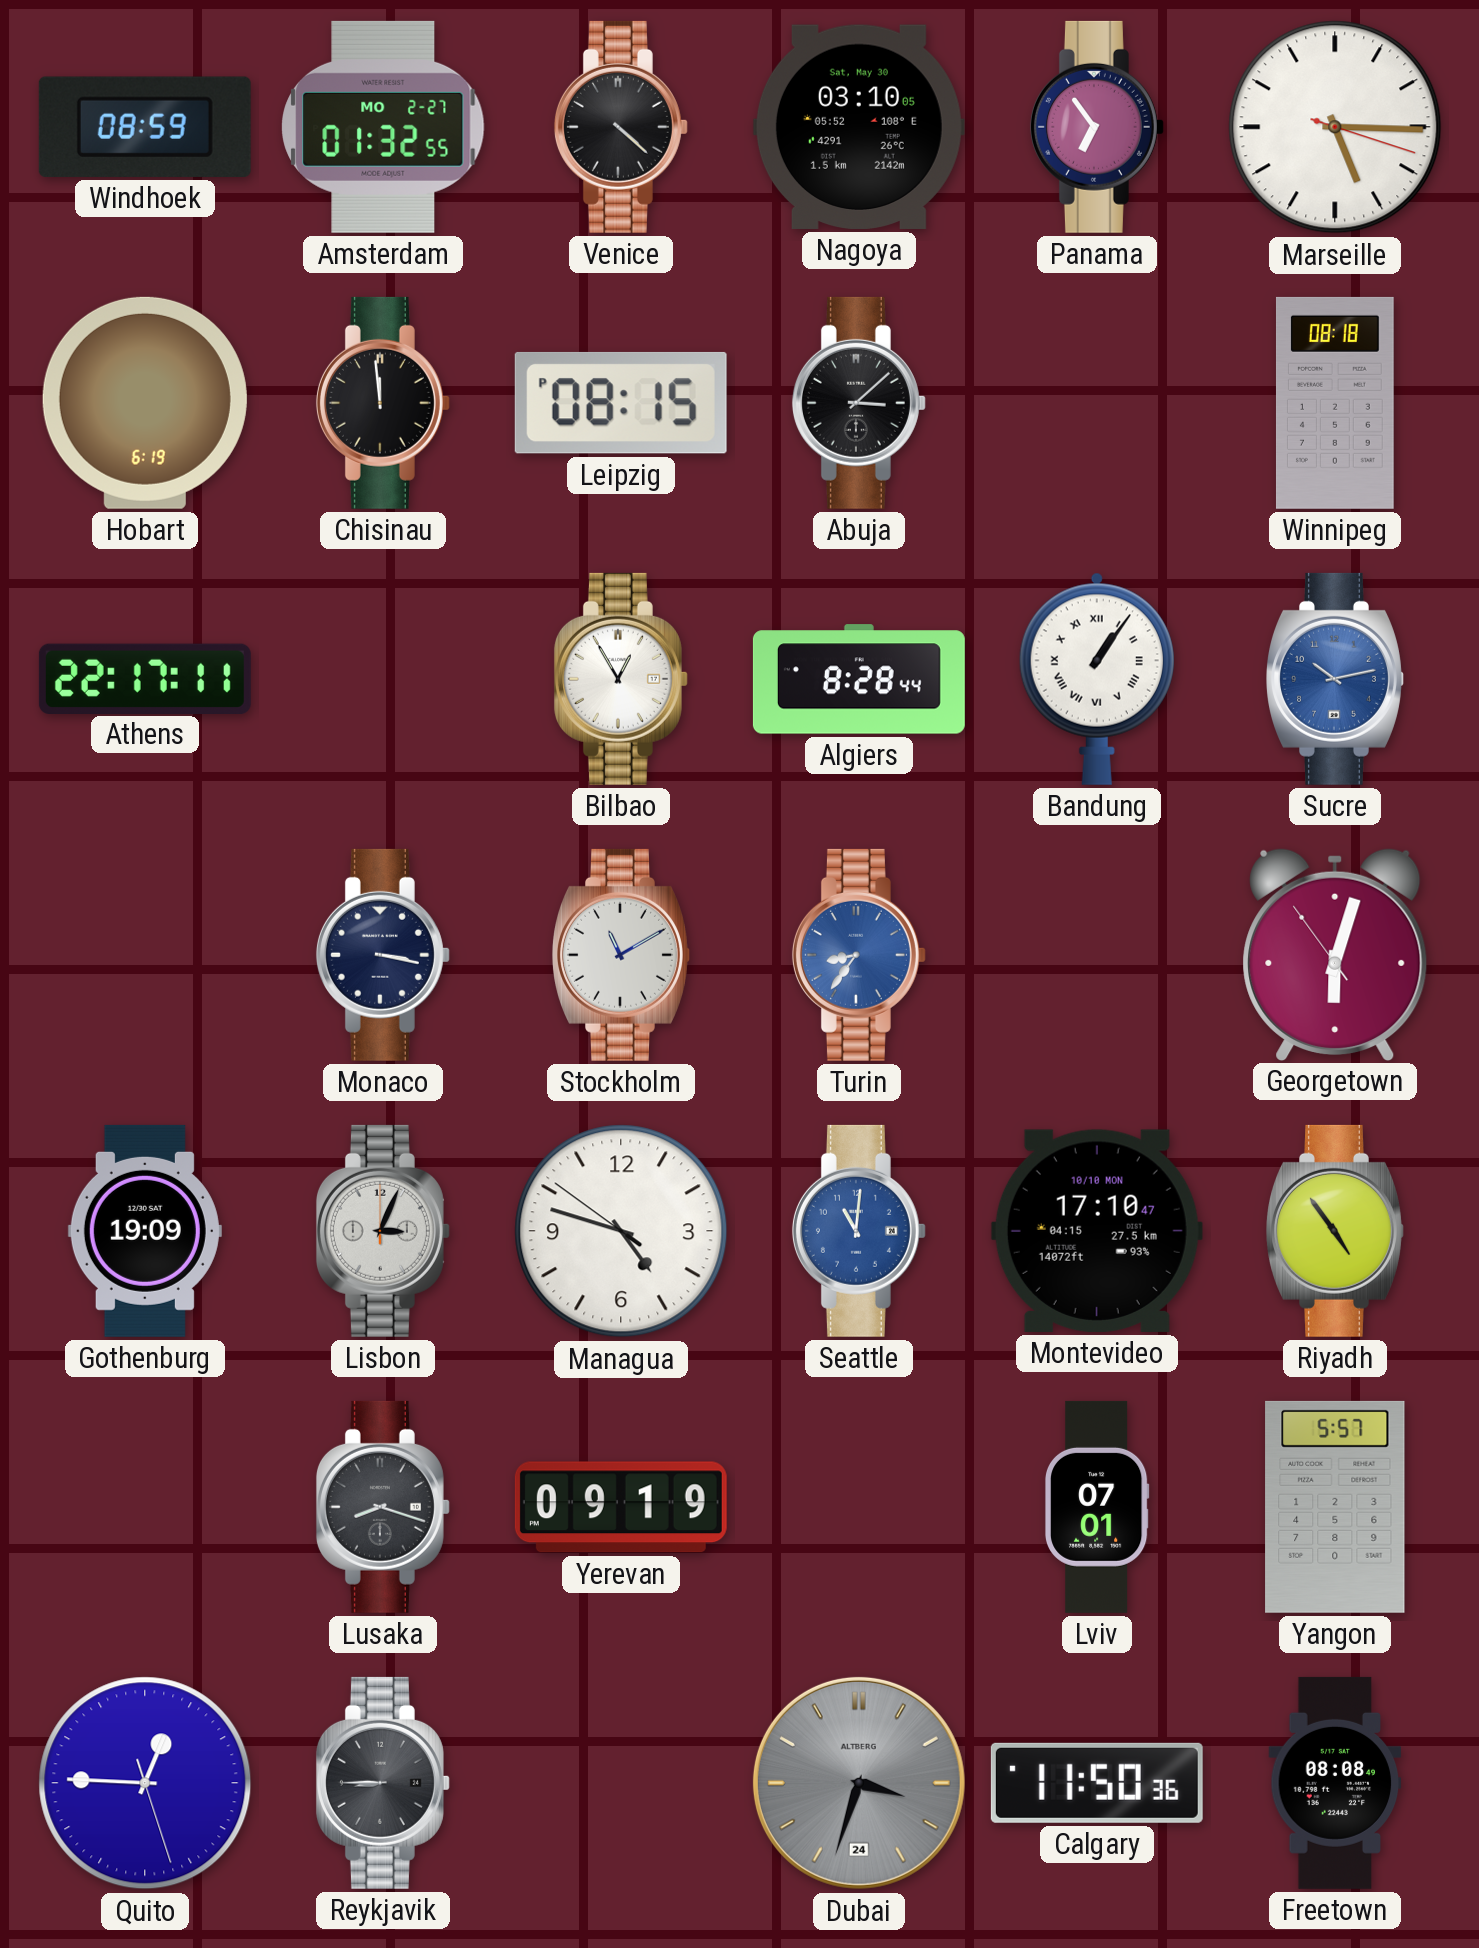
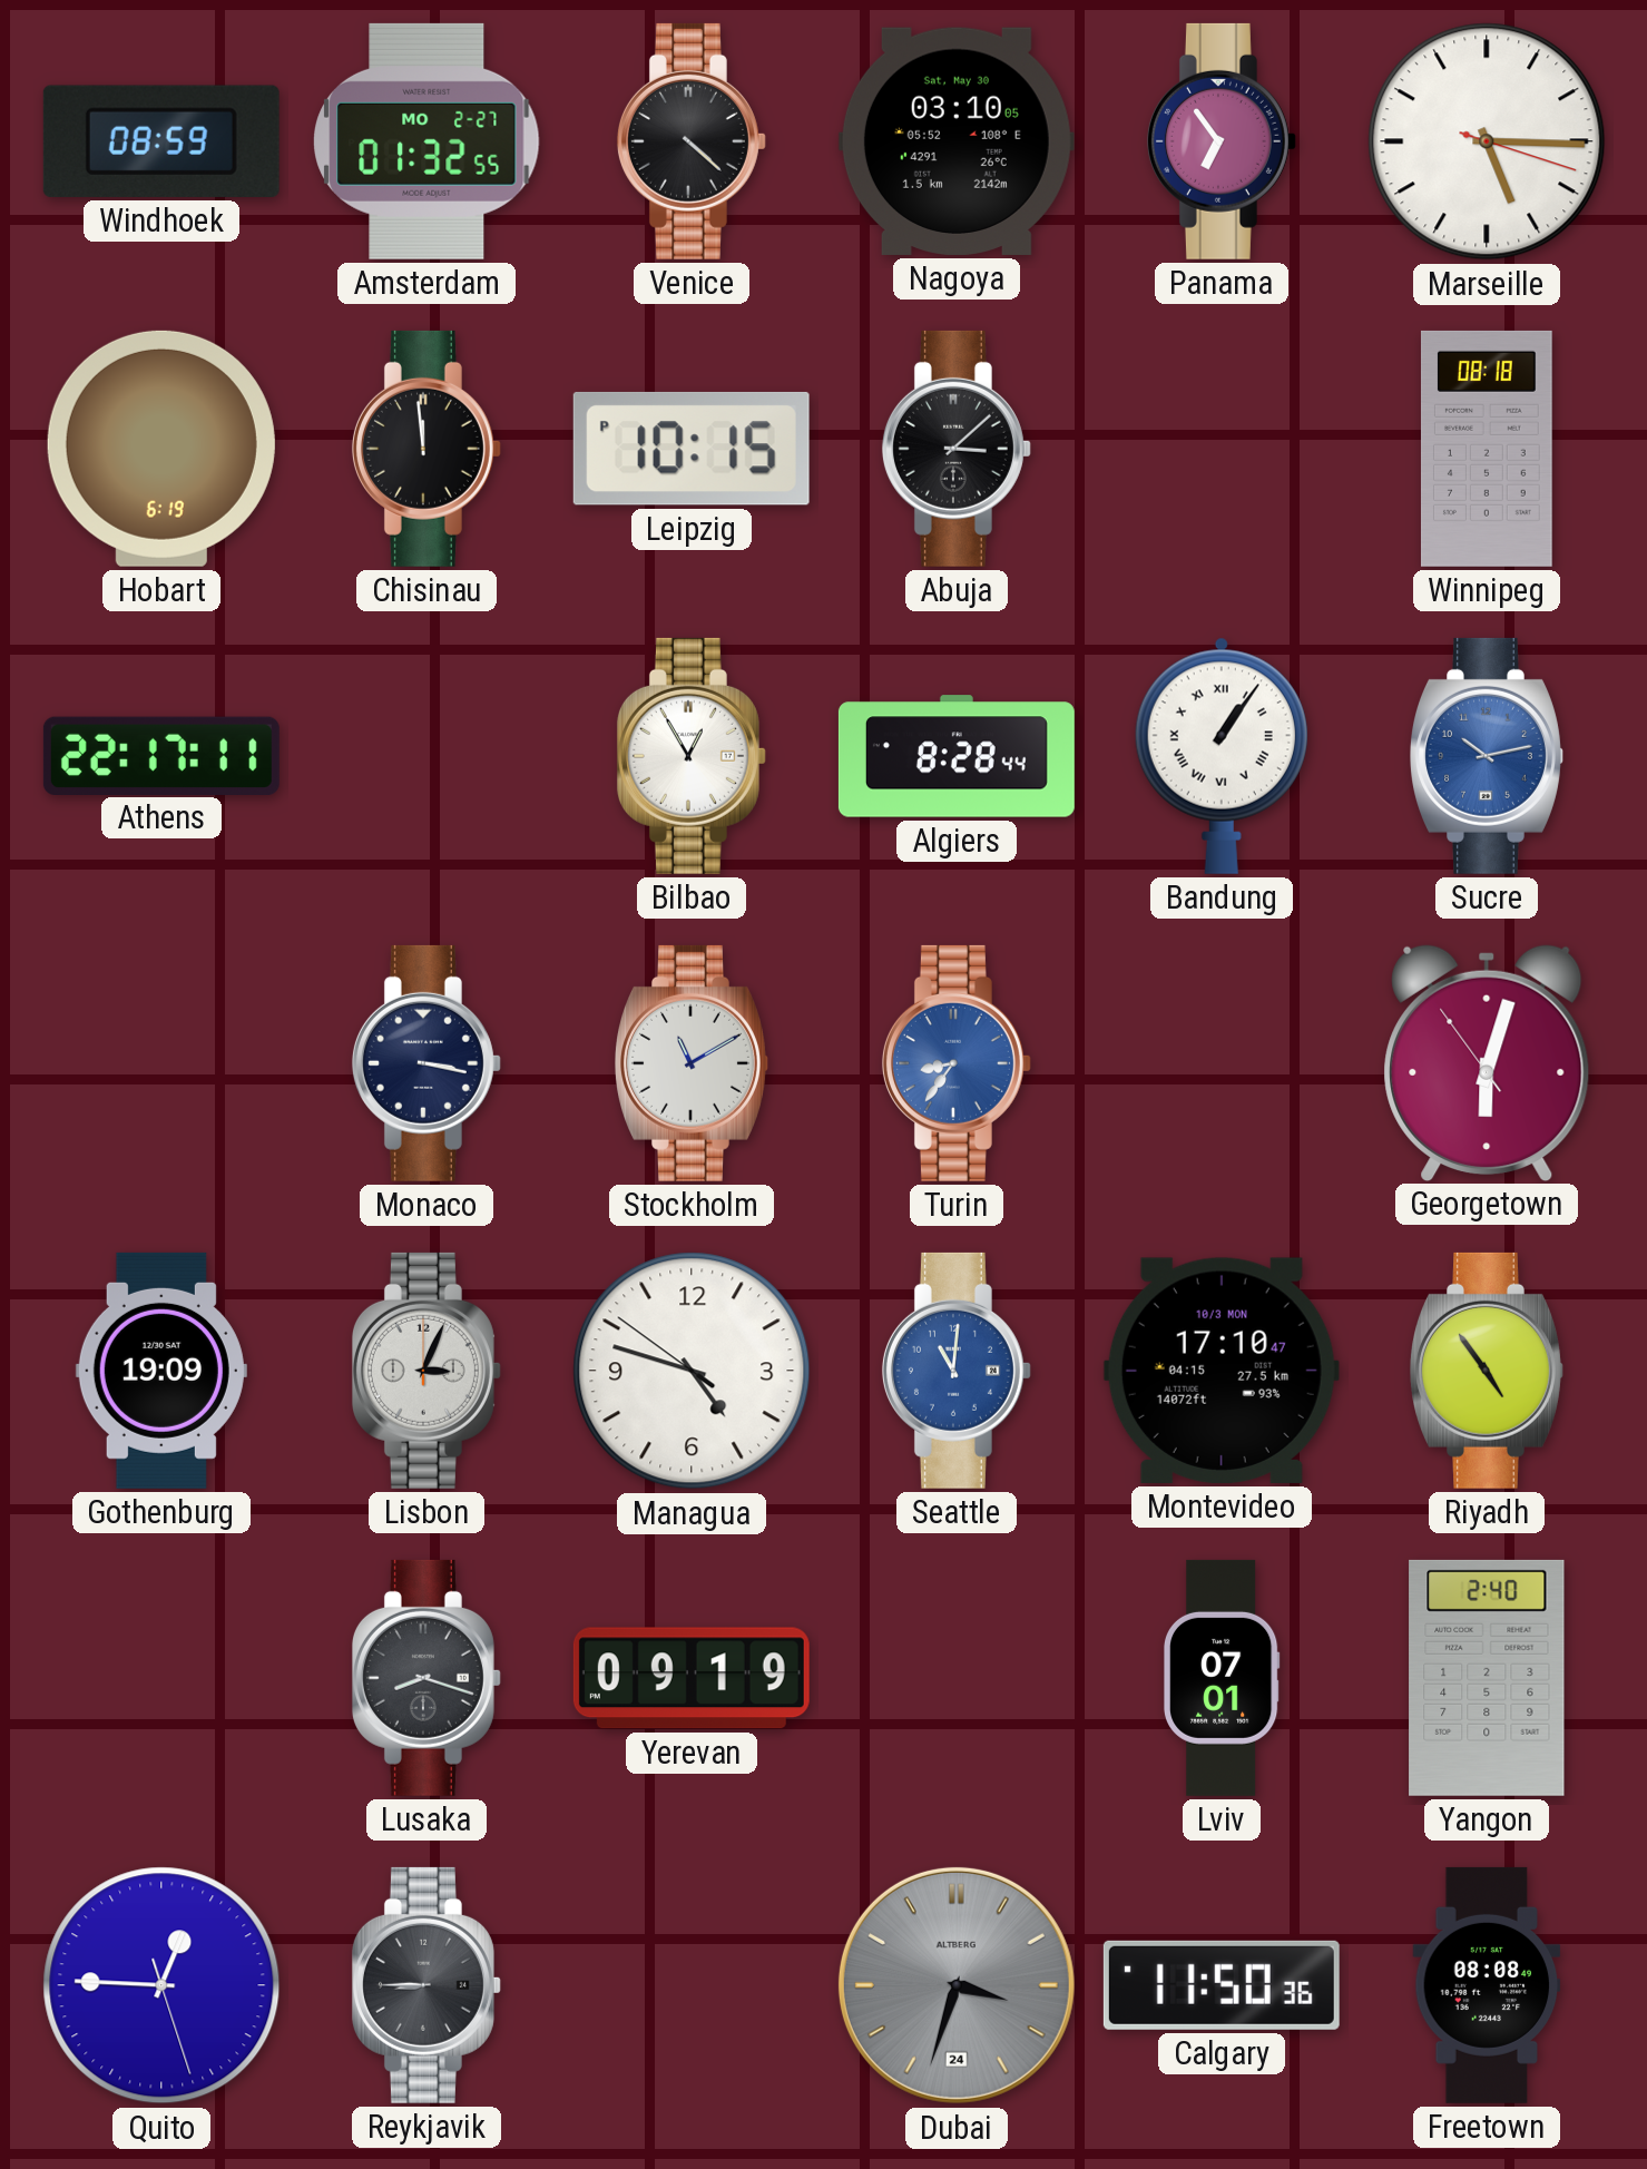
Leipzig: 08:15 -> 10:15
Montevideo date: 10/10 MON -> 10/3 MON
Yangon: 5:57 -> 2:40
